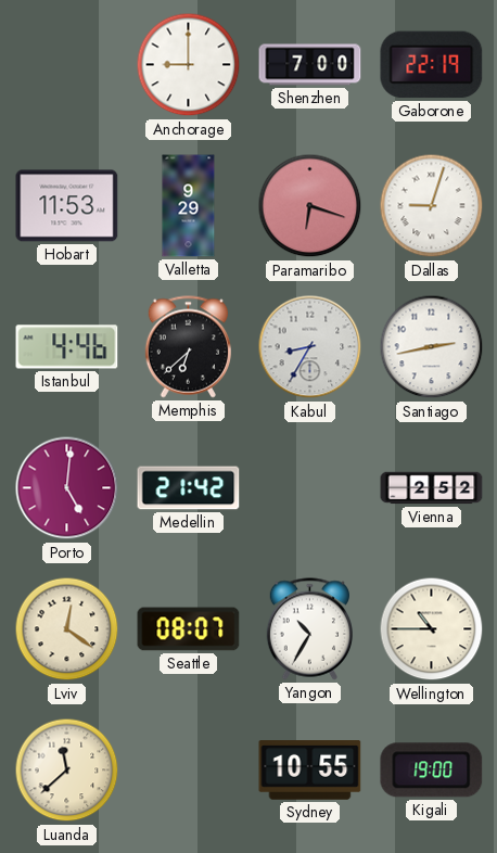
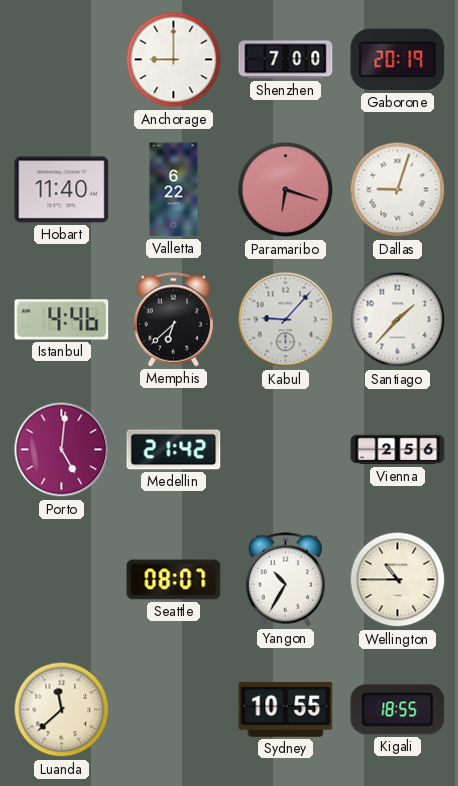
Gaborone: 22:19 -> 20:19
Hobart: 11:53 -> 11:40
Valletta: 9:29 -> 6:22
Kabul: 8:35 -> 9:07
Santiago: 2:43 -> 1:37
Vienna: 2:52 -> 2:56
Lviv: 12:21 -> none
Kigali: 19:00 -> 18:55
